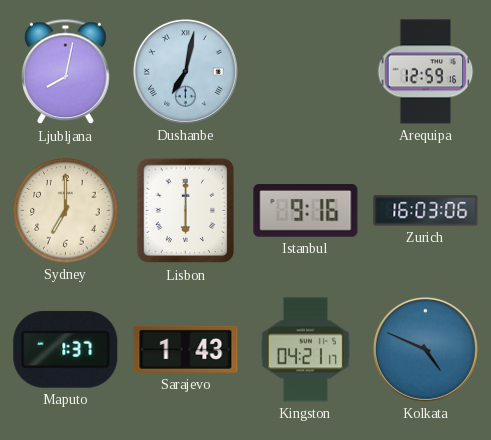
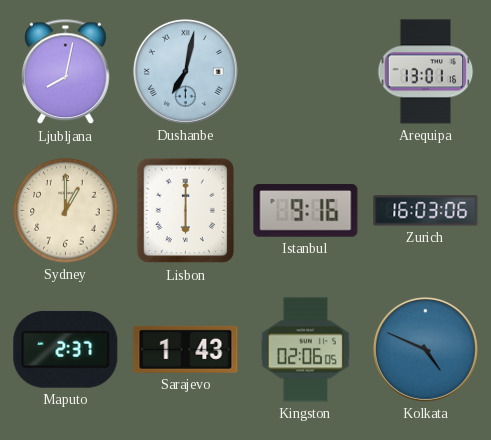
Arequipa: 12:59 -> 13:01
Sydney: 7:00 -> 1:00
Maputo: 1:37 -> 2:37
Kingston: 04:21 -> 02:06
